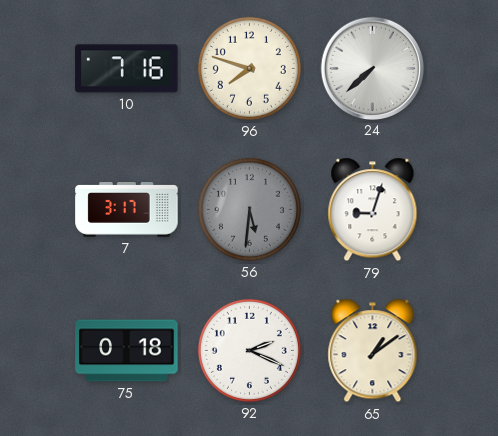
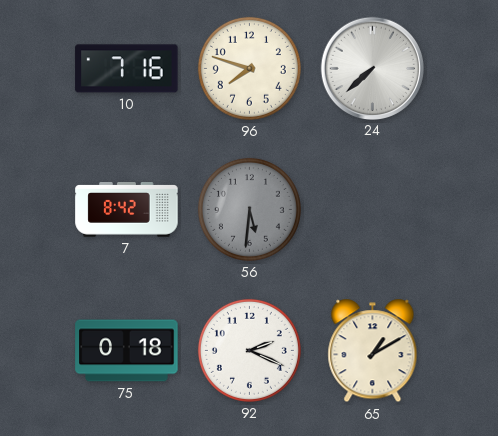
7: 3:17 -> 8:42
79: 9:03 -> none
65: 1:09 -> 1:10
